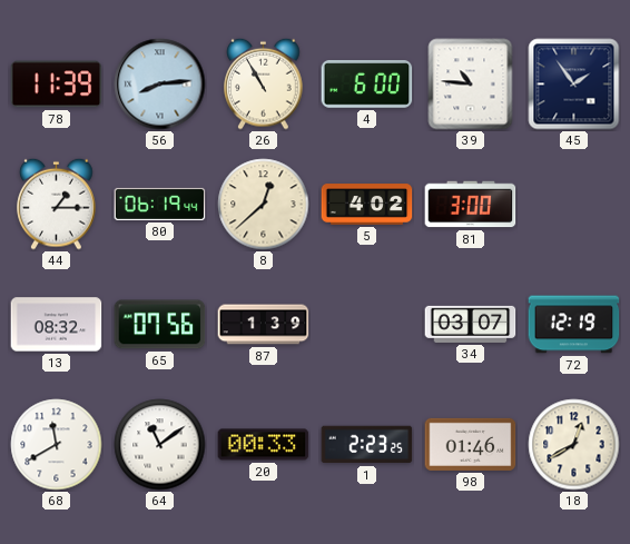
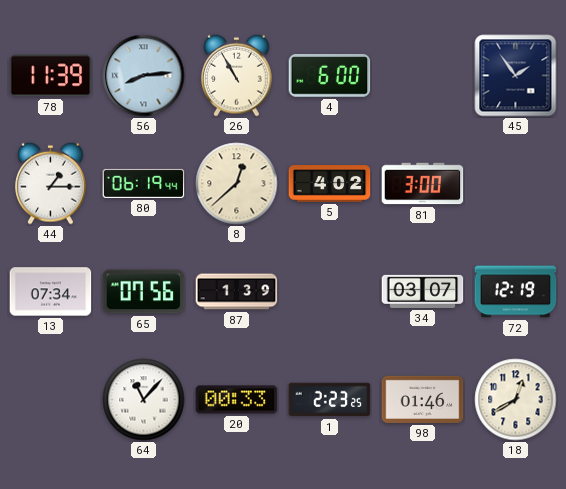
39: 10:46 -> none
13: 08:32 -> 07:34
68: 11:40 -> none
64: 11:09 -> 11:07
